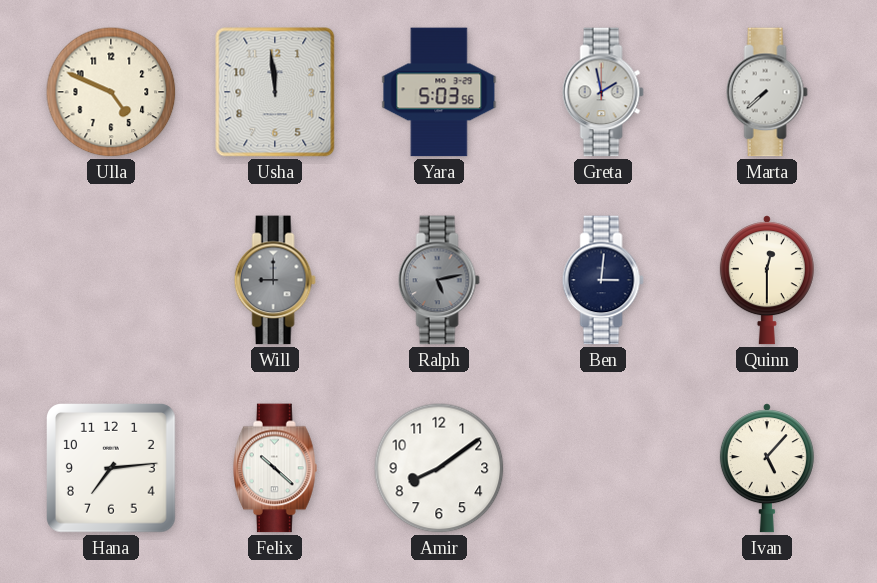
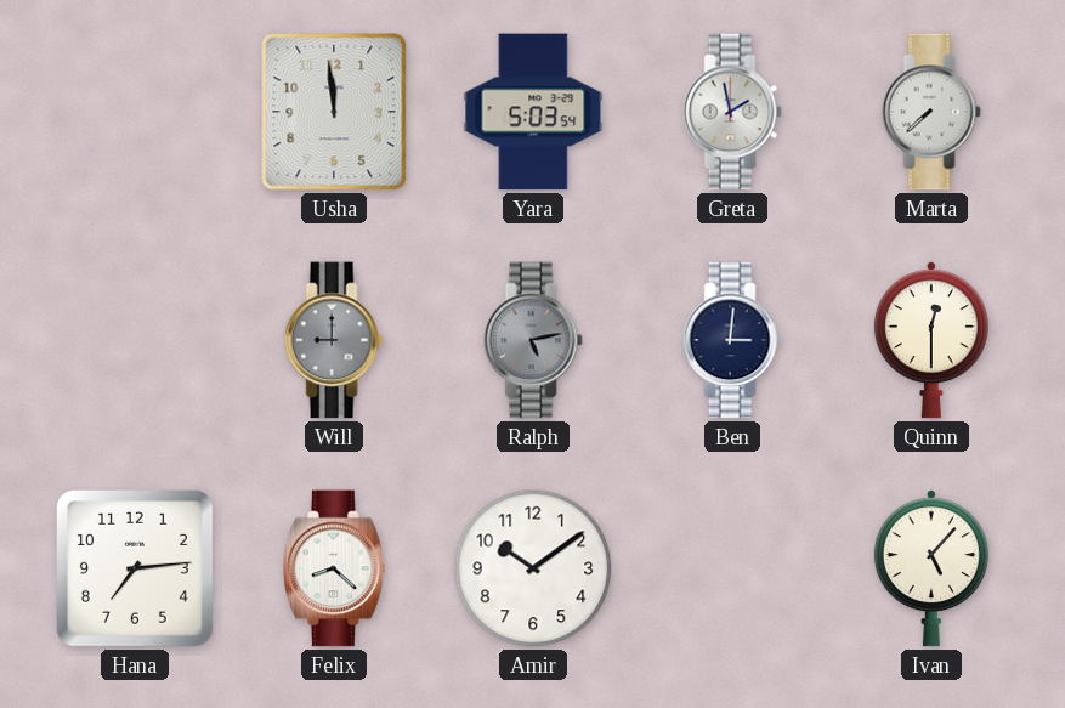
Ulla: 4:49 -> none
Yara: 5:03:56 -> 5:03:54
Felix: 10:22 -> 8:22
Amir: 8:09 -> 10:09
